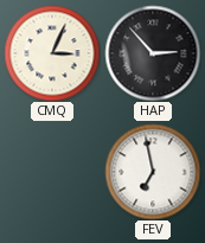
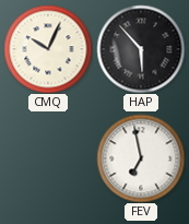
CMQ: 3:04 -> 10:04
HAP: 2:53 -> 5:53
